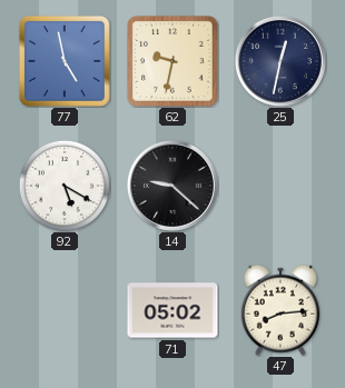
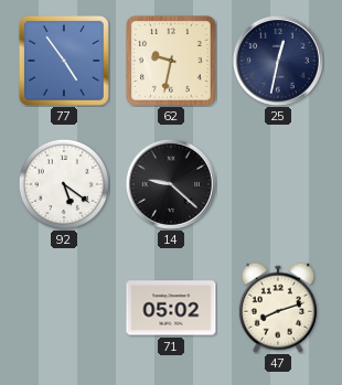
77: 4:58 -> 4:54
92: 5:20 -> 5:21
47: 8:14 -> 8:12
